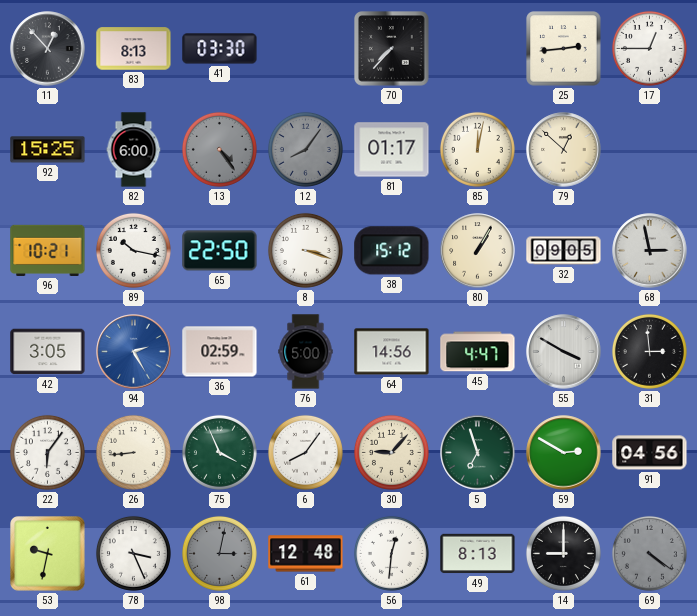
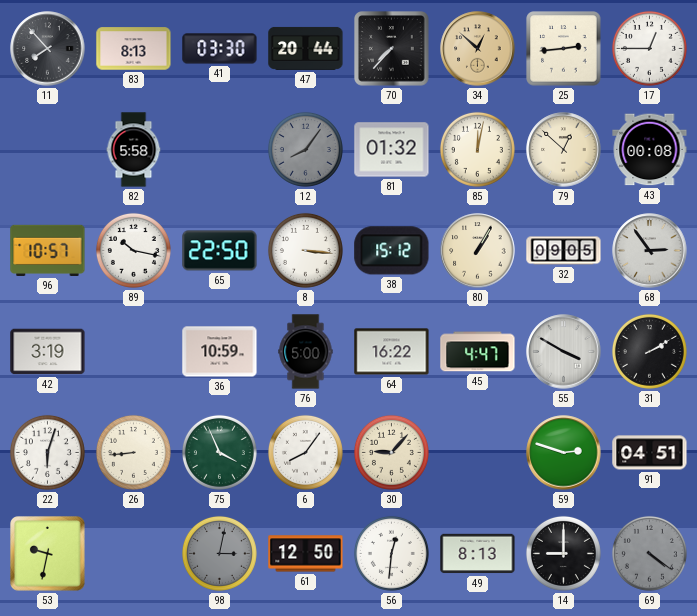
11: 12:53 -> 7:53
47: none -> 20:44
34: none -> 12:52
92: 15:25 -> none
82: 6:00 -> 5:58
13: 4:24 -> none
81: 01:17 -> 01:32
43: none -> 00:08
96: 10:21 -> 10:57
8: 3:18 -> 3:16
68: 2:58 -> 2:54
42: 3:05 -> 3:19
94: 2:25 -> none
36: 02:59 -> 10:59
64: 14:56 -> 16:22
31: 2:59 -> 2:10
22: 6:06 -> 6:03
5: 6:57 -> none
59: 2:50 -> 2:48
91: 04:56 -> 04:51
78: 3:26 -> none
61: 12:48 -> 12:50
